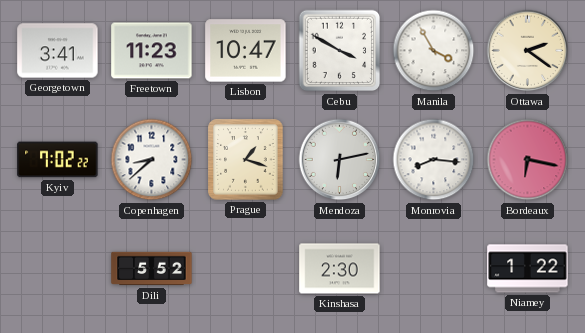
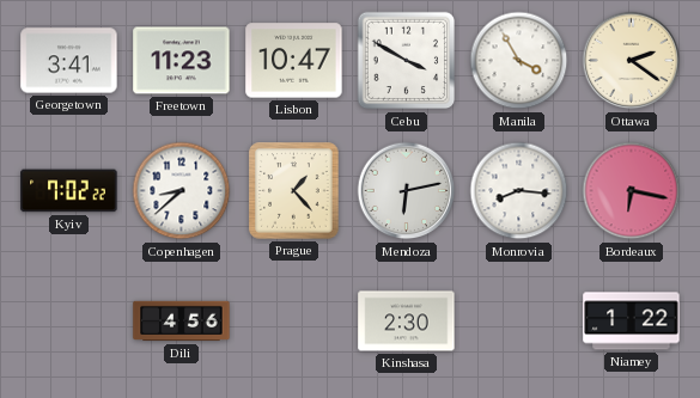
Prague: 1:18 -> 1:23
Dili: 5:52 -> 4:56
